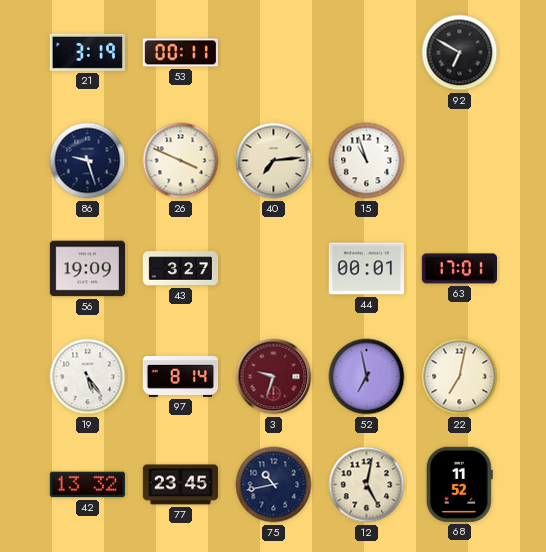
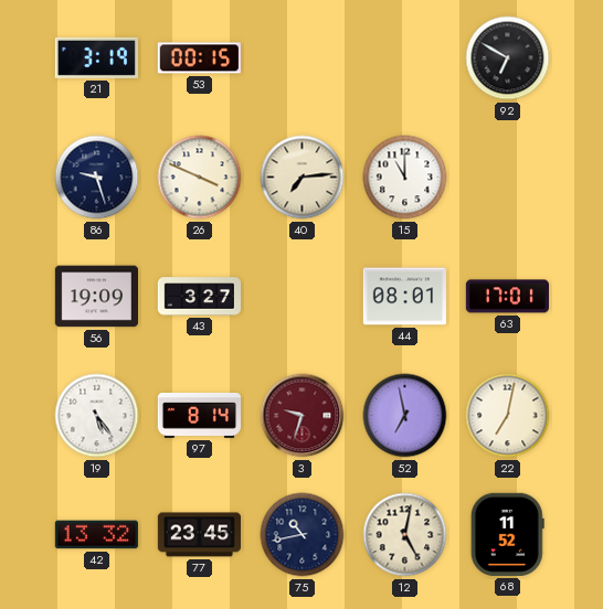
53: 00:11 -> 00:15
15: 10:57 -> 11:00
44: 00:01 -> 08:01
